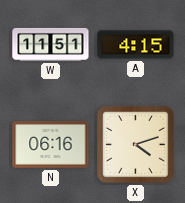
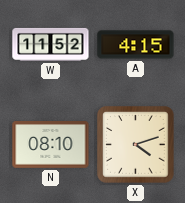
W: 11:51 -> 11:52
N: 06:16 -> 08:10
